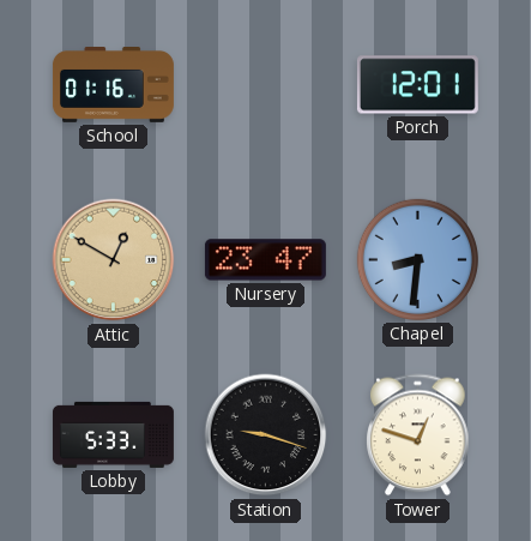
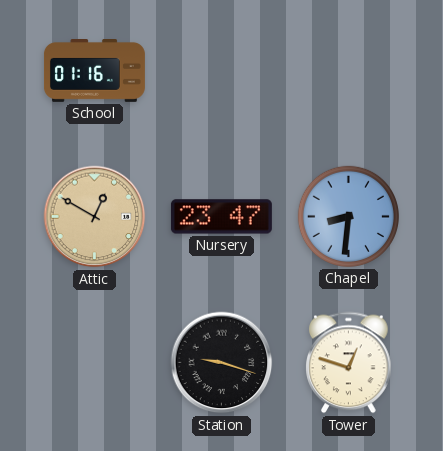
Porch: 12:01 -> none
Lobby: 5:33 -> none
